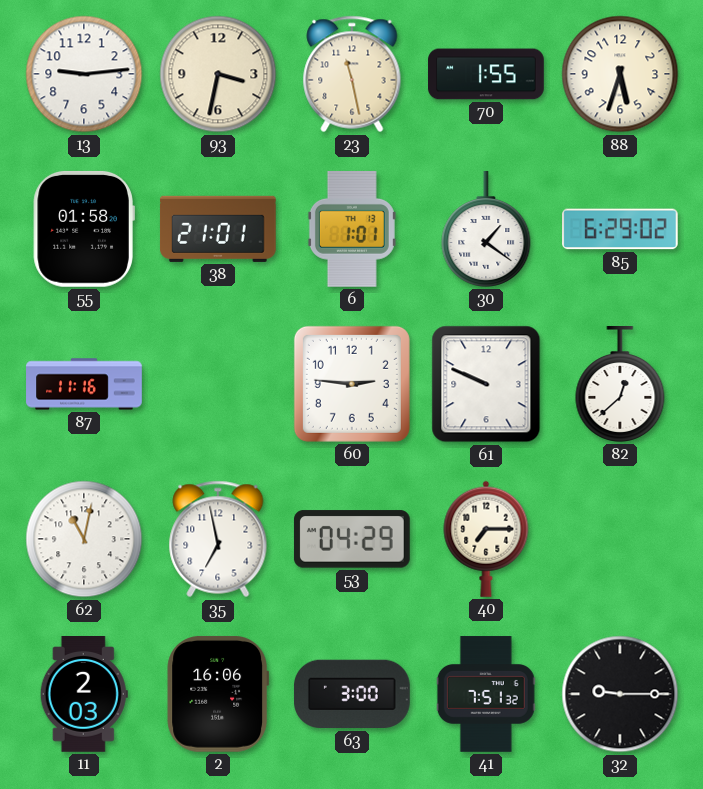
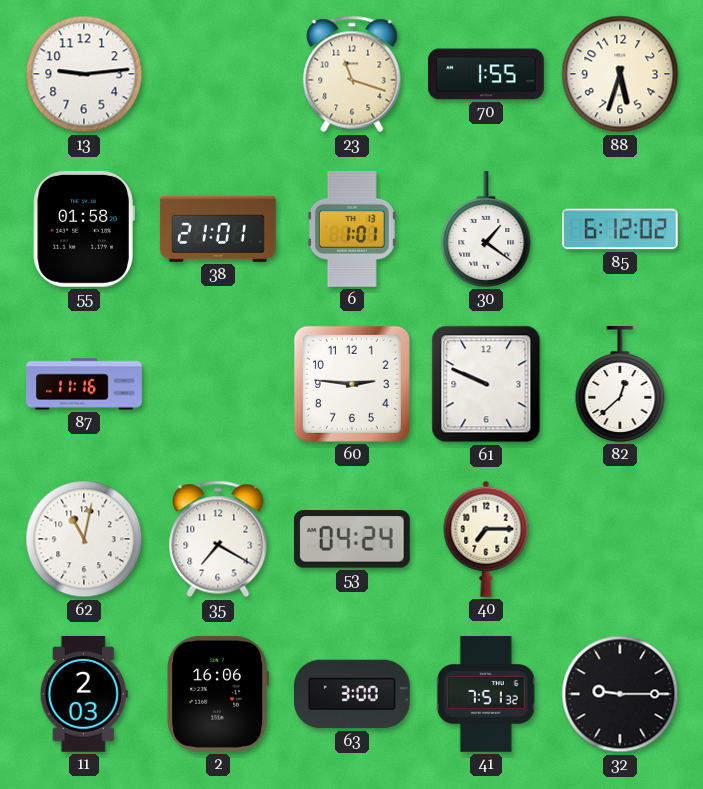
93: 3:32 -> none
23: 11:28 -> 11:18
85: 6:29 -> 6:12
35: 6:58 -> 7:20
53: 04:29 -> 04:24
